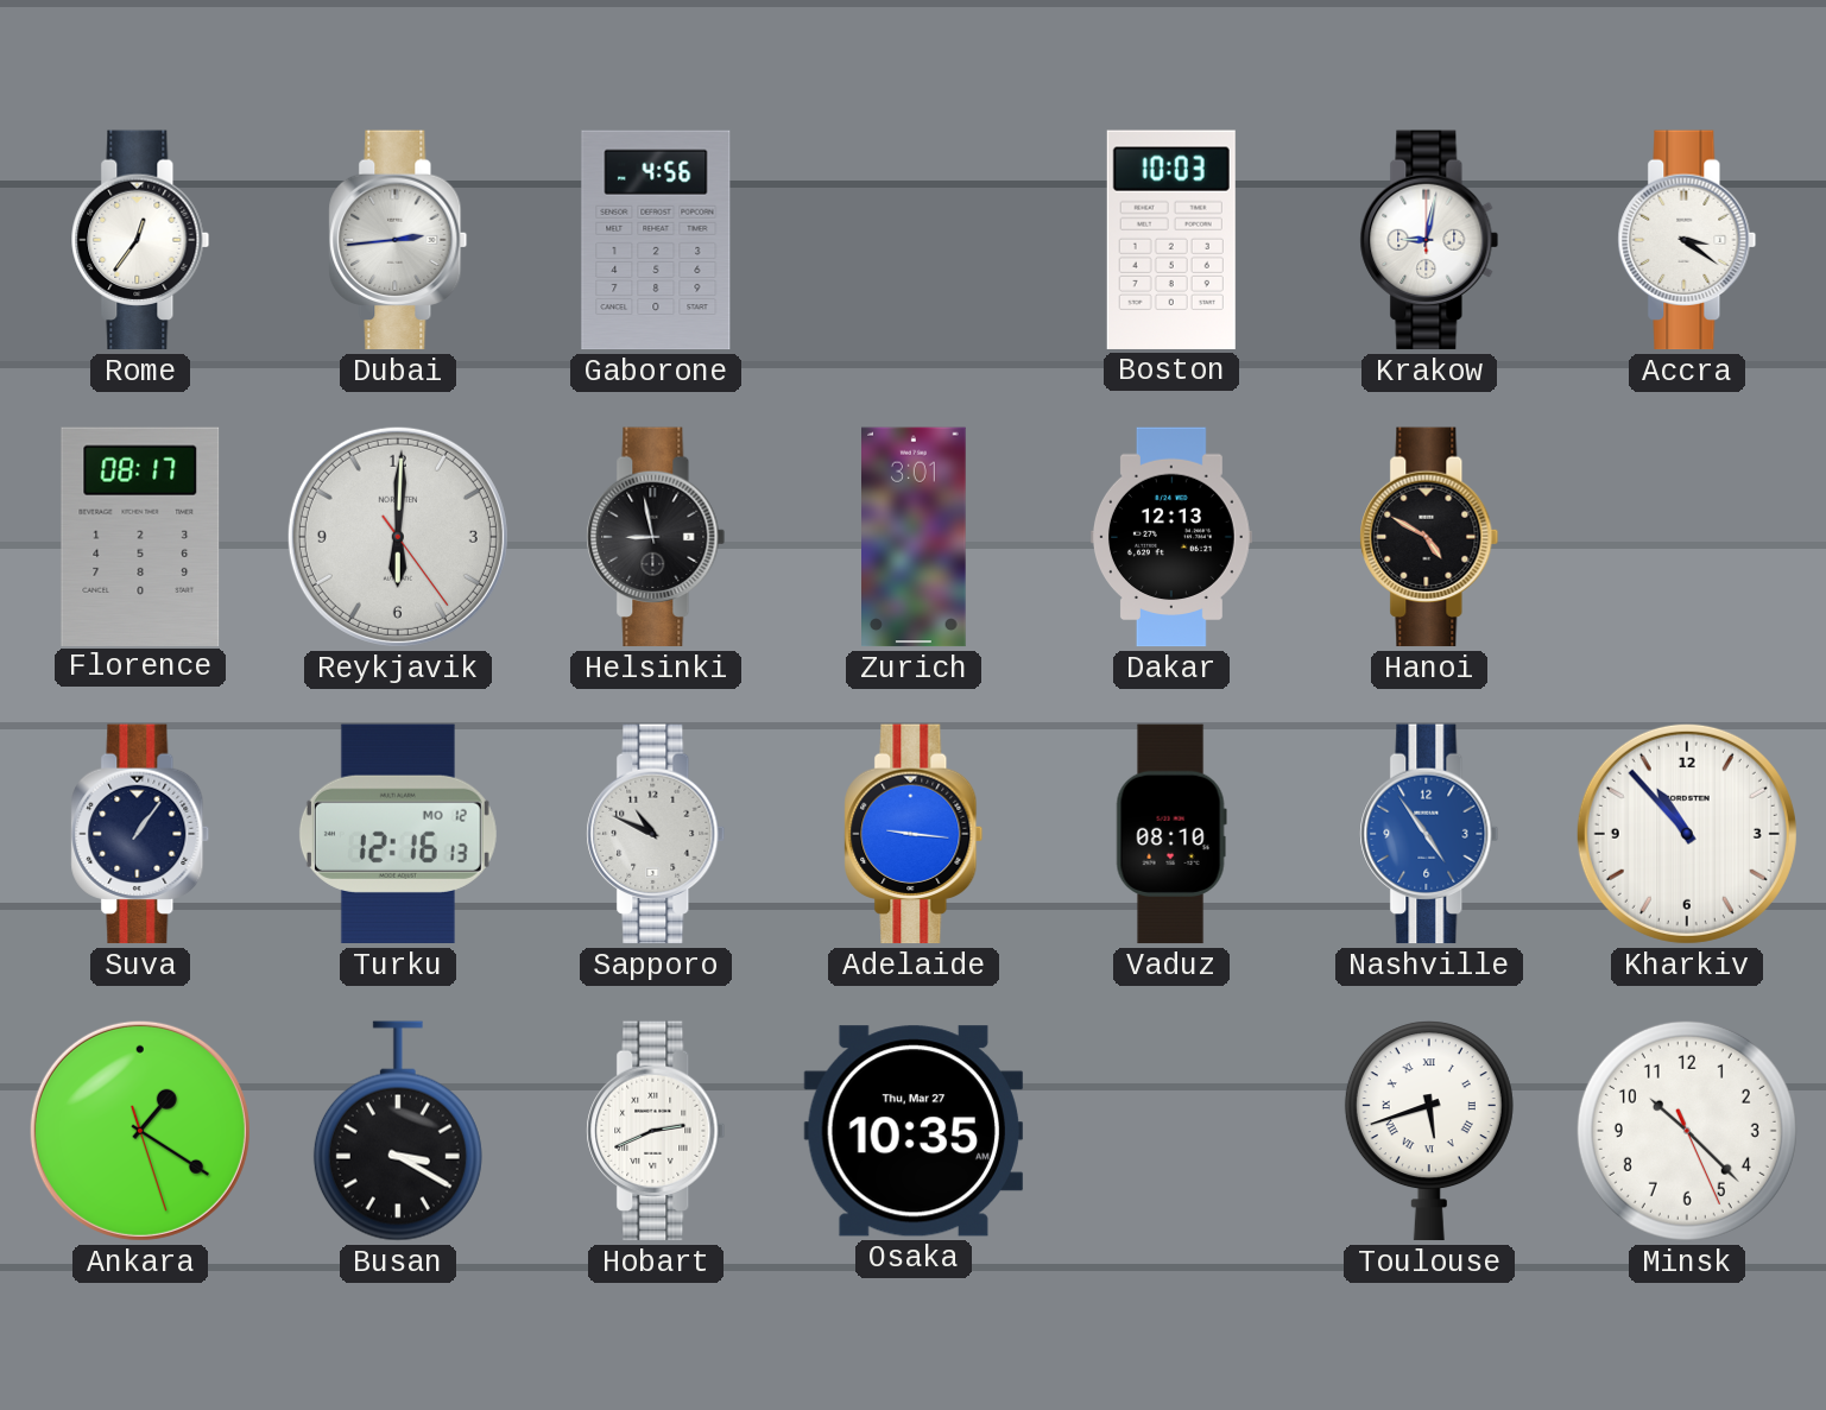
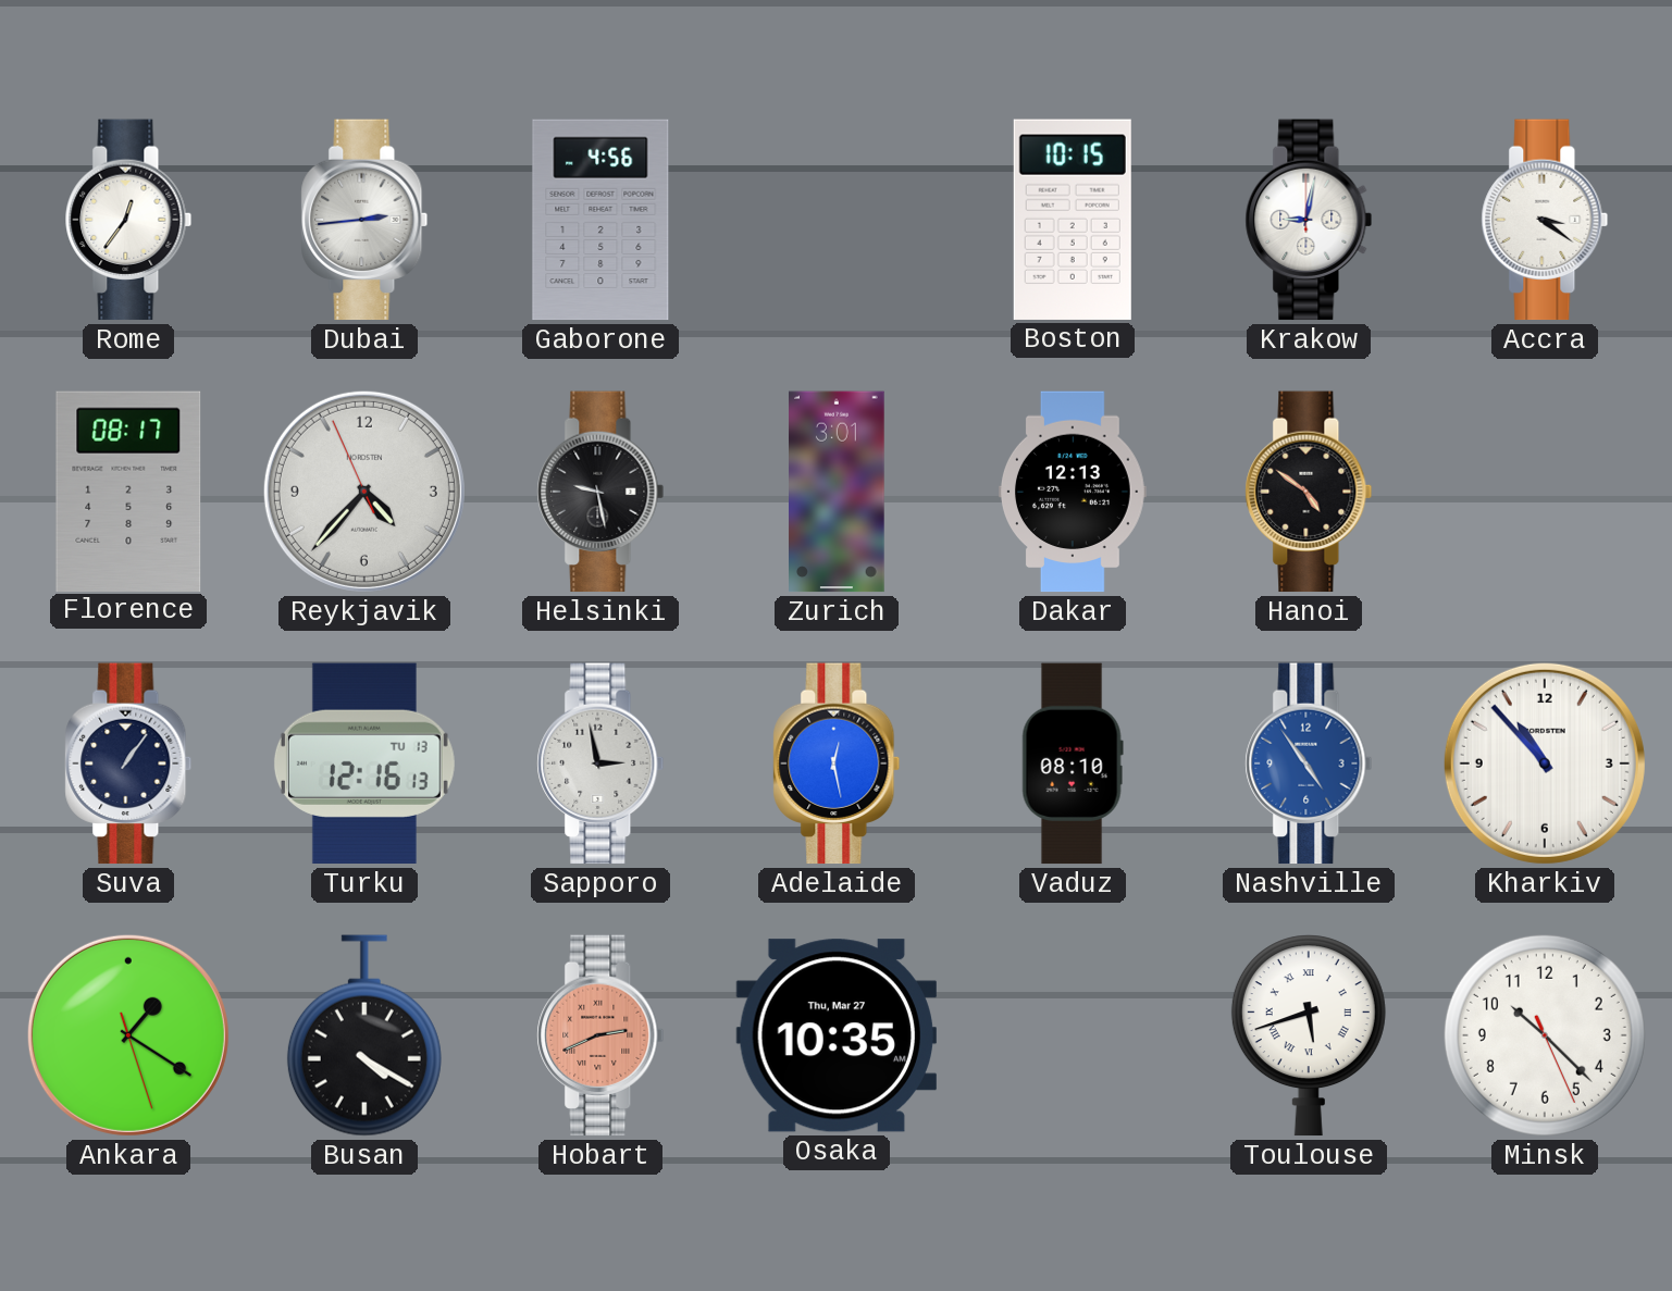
Boston: 10:03 -> 10:15
Reykjavik: 6:00 -> 4:36
Helsinki: 8:58 -> 9:28
Hanoi: 4:50 -> 4:51
Turku date: MO 12 -> TU 13
Sapporo: 10:49 -> 2:58
Adelaide: 9:16 -> 12:28
Busan: 3:20 -> 4:20
Hobart dial: white -> salmon
